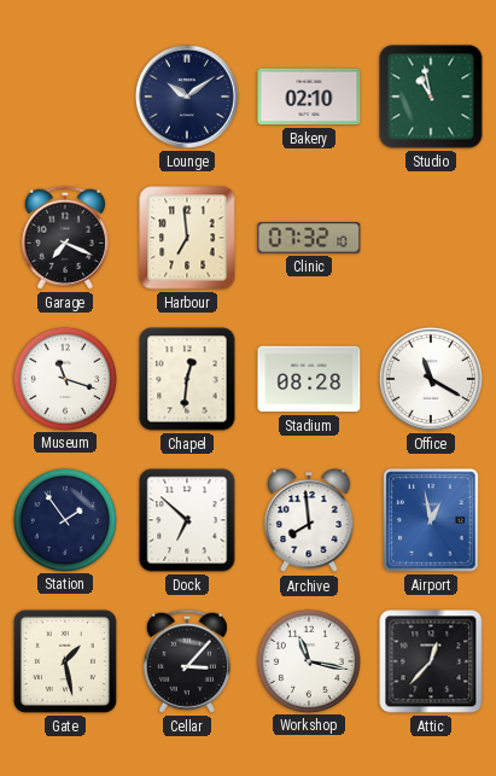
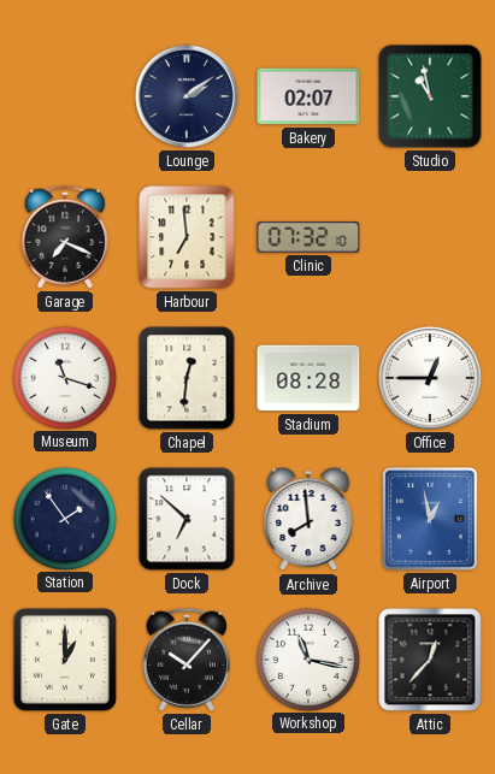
Lounge: 10:09 -> 2:09
Bakery: 02:10 -> 02:07
Office: 11:20 -> 12:45
Gate: 1:28 -> 1:00
Cellar: 3:07 -> 10:07
